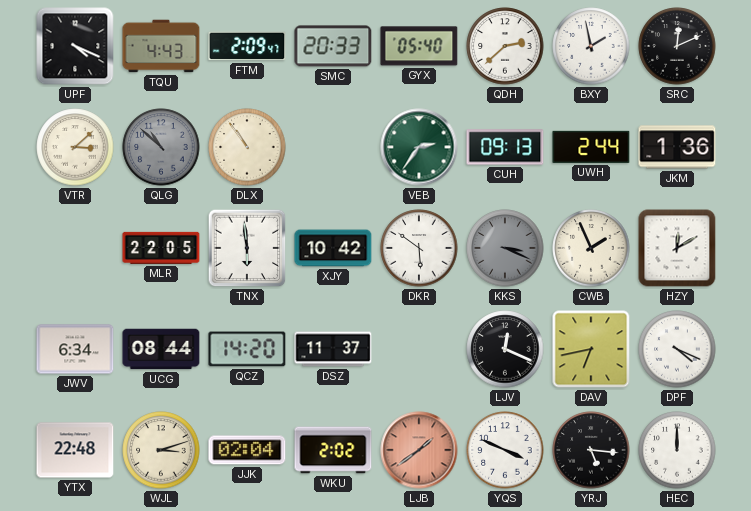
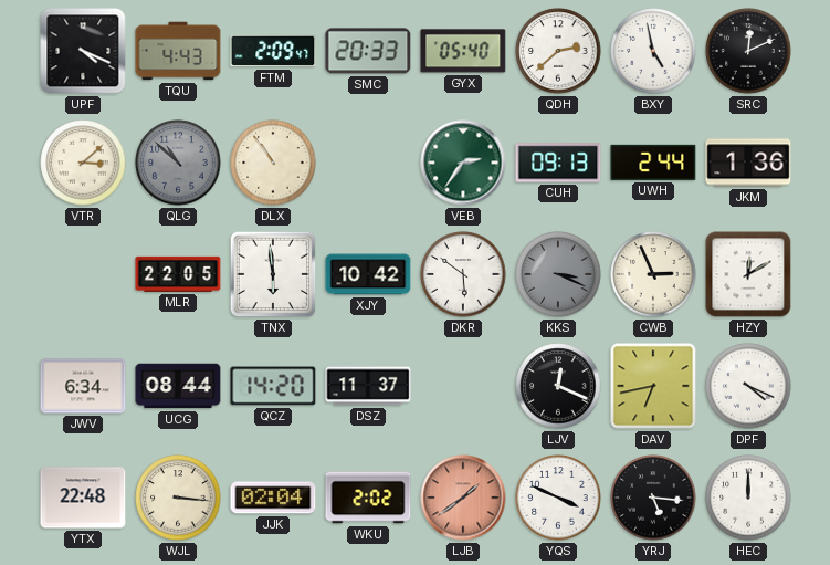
BXY: 1:58 -> 4:58
CWB: 1:56 -> 2:56
WJL: 3:12 -> 3:16
